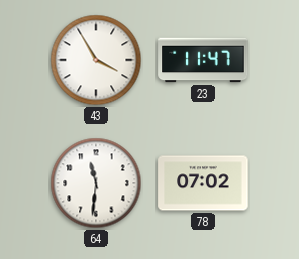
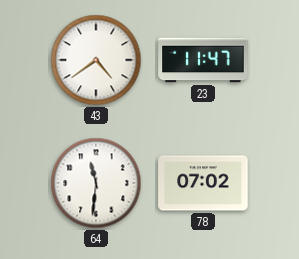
43: 3:55 -> 4:39
